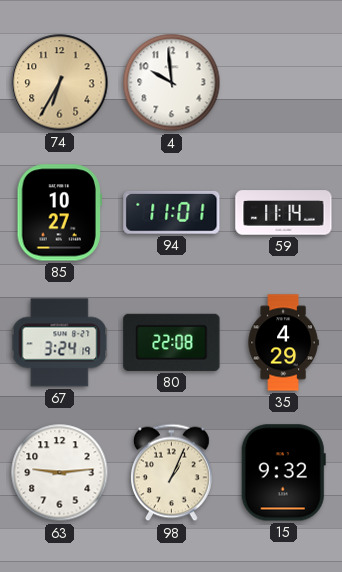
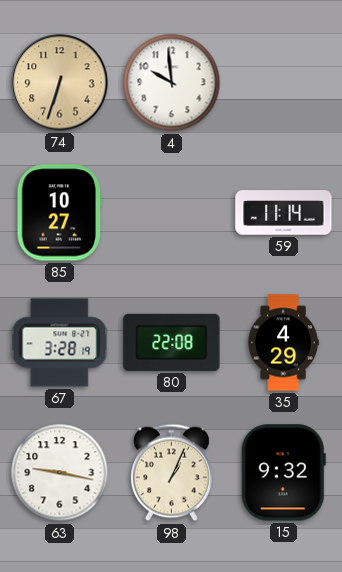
74: 6:35 -> 6:33
94: 11:01 -> none
67: 3:24 -> 3:28
63: 9:14 -> 9:17
